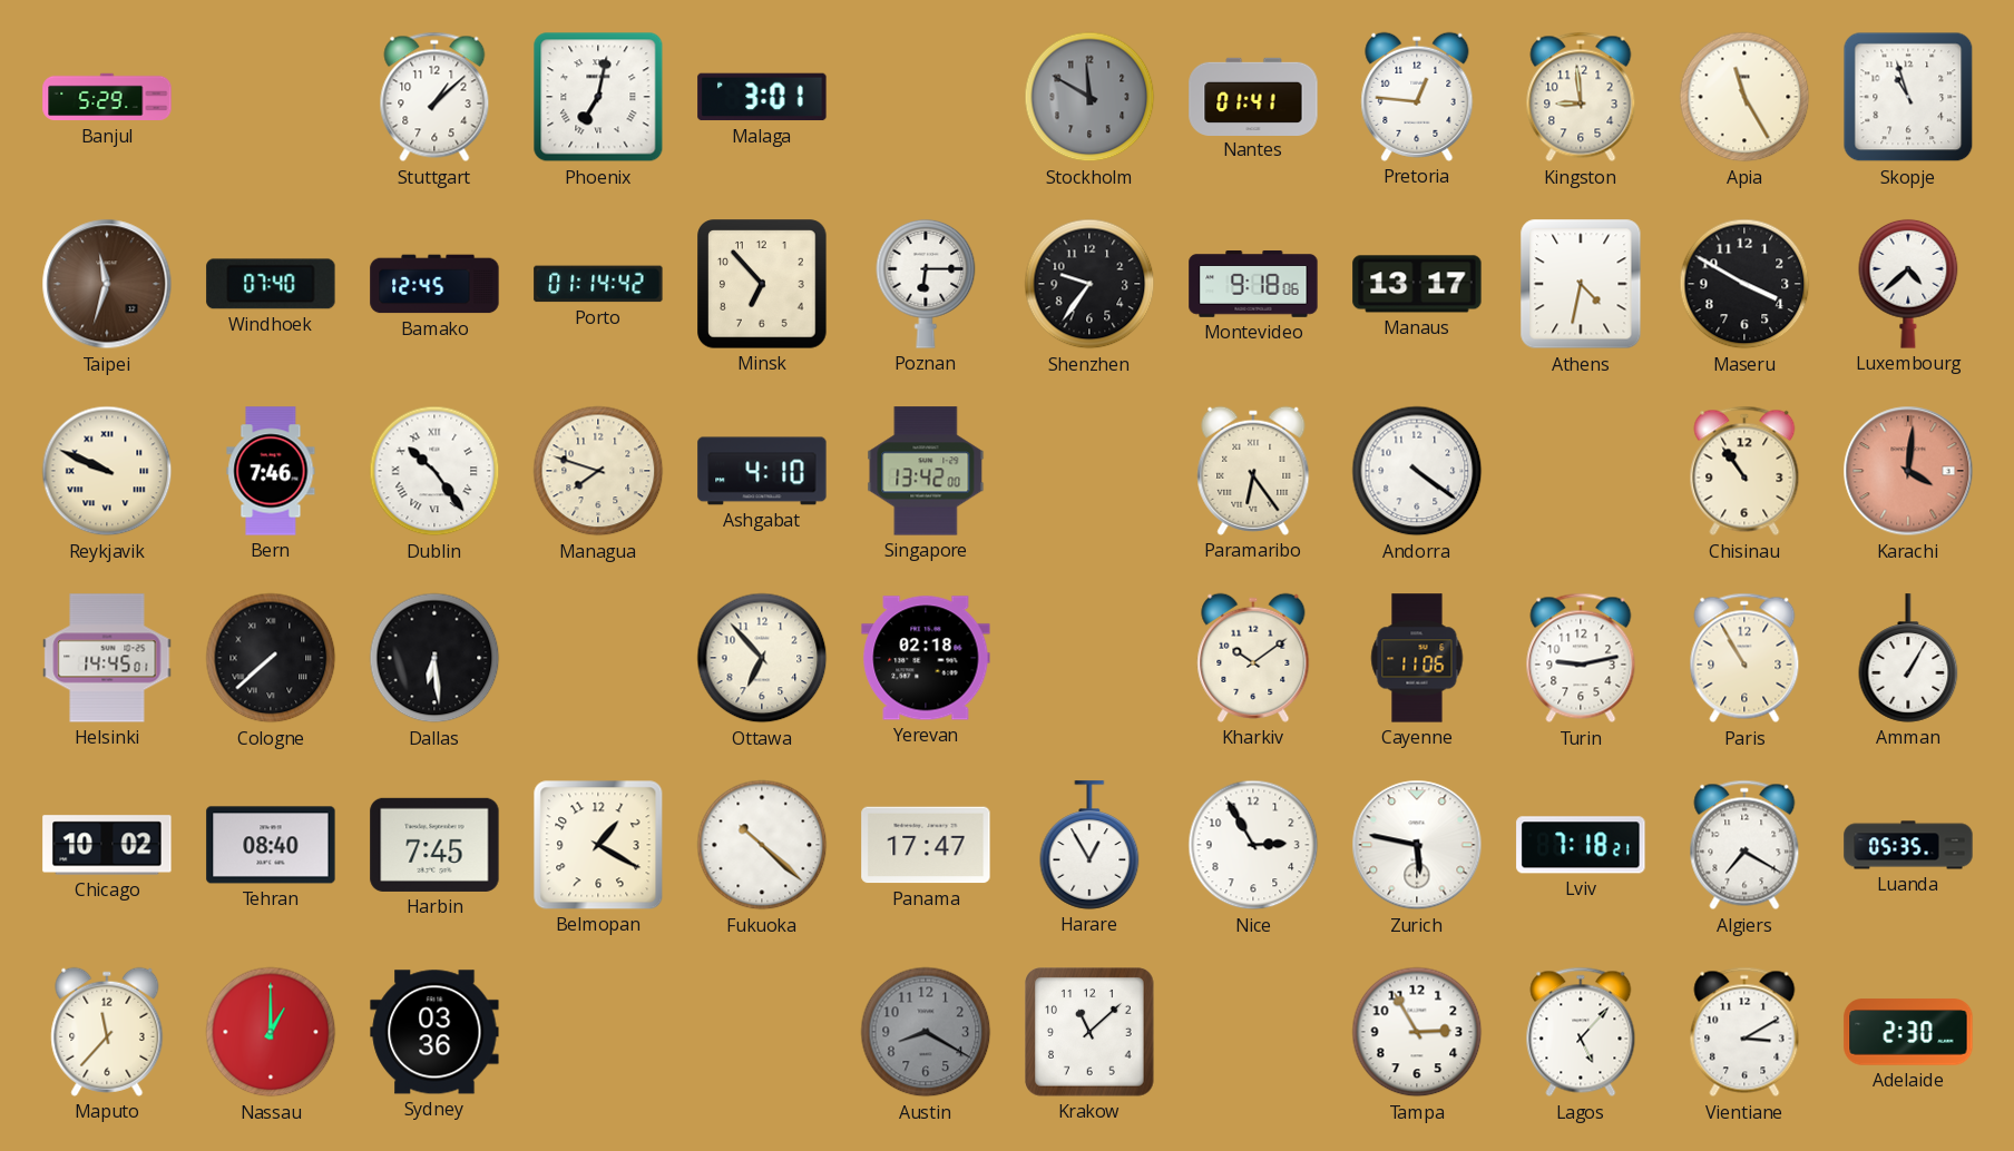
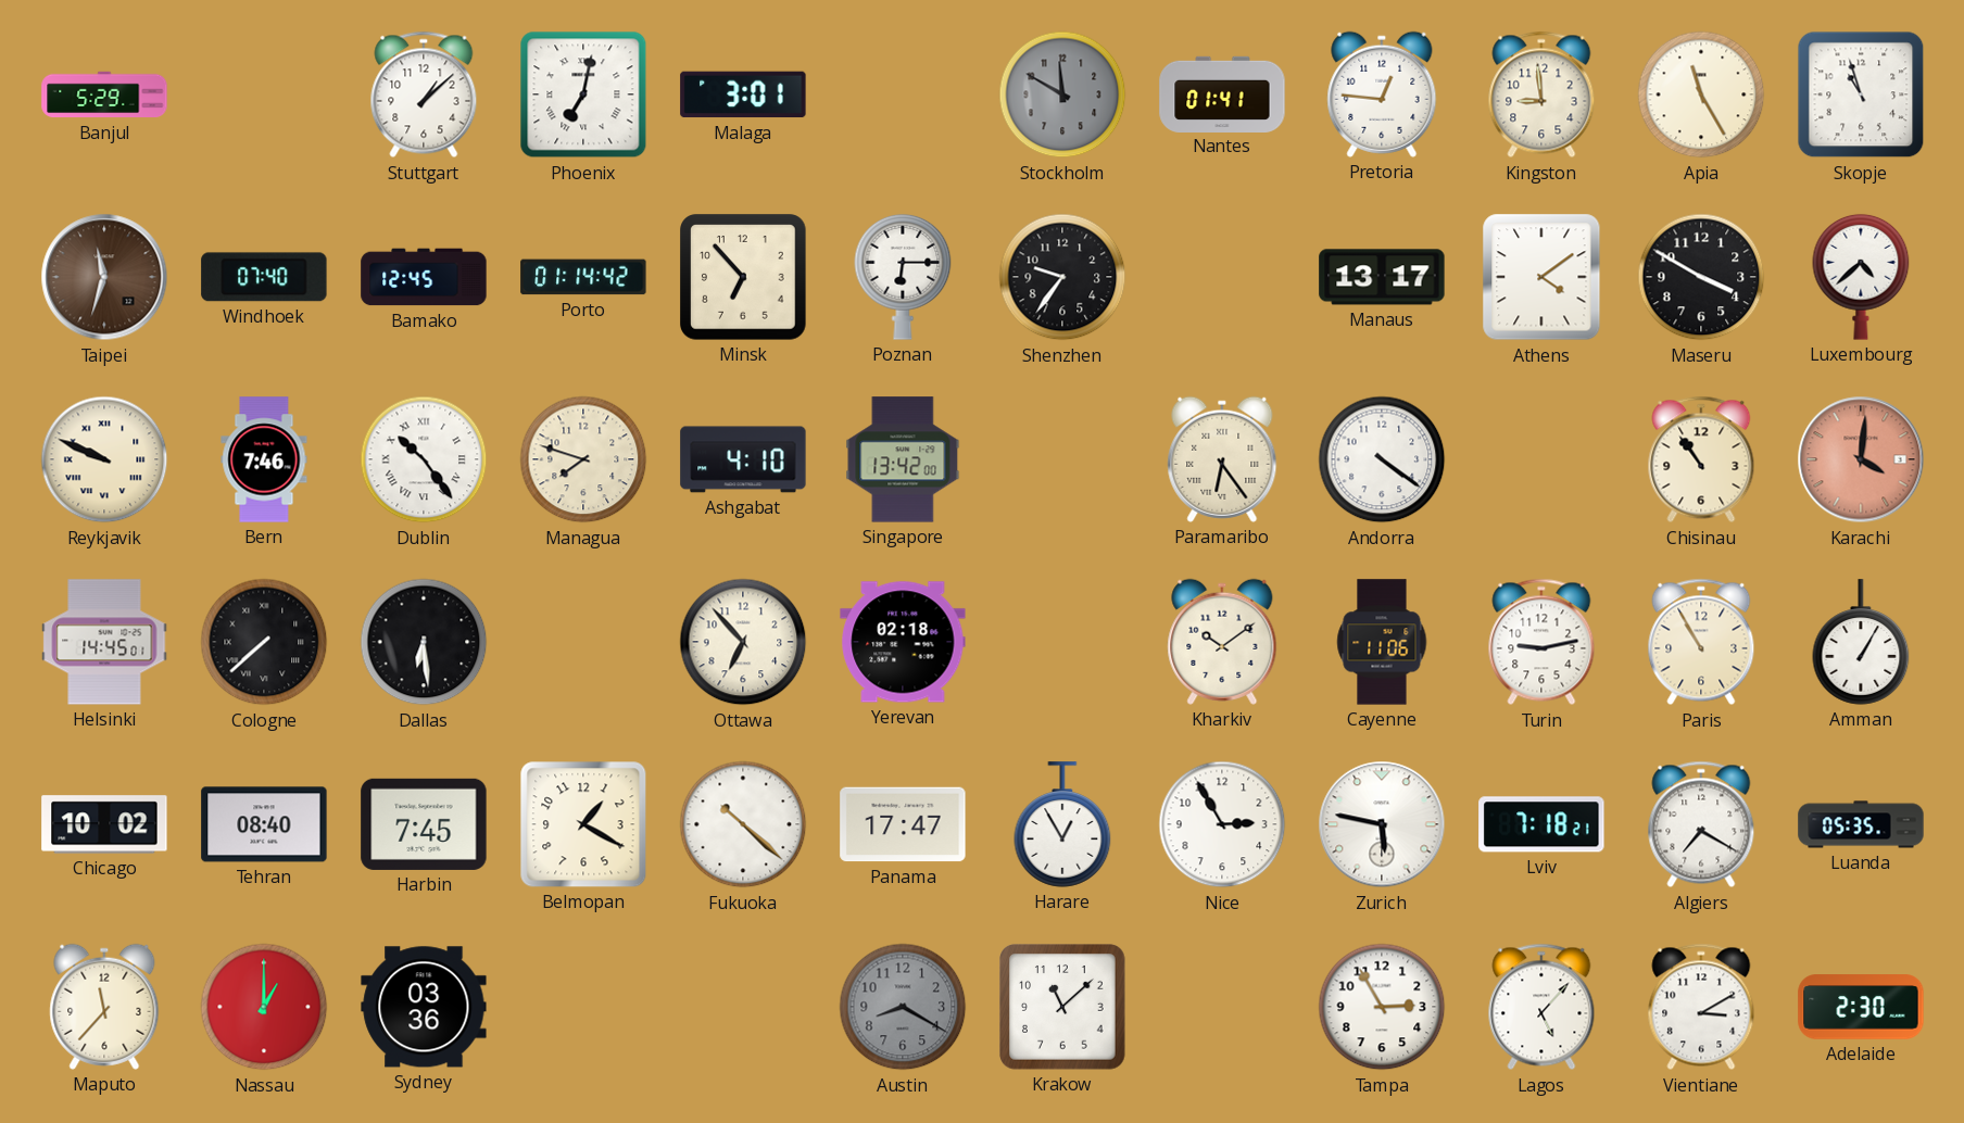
Montevideo: 9:18 -> none
Athens: 4:32 -> 4:09
